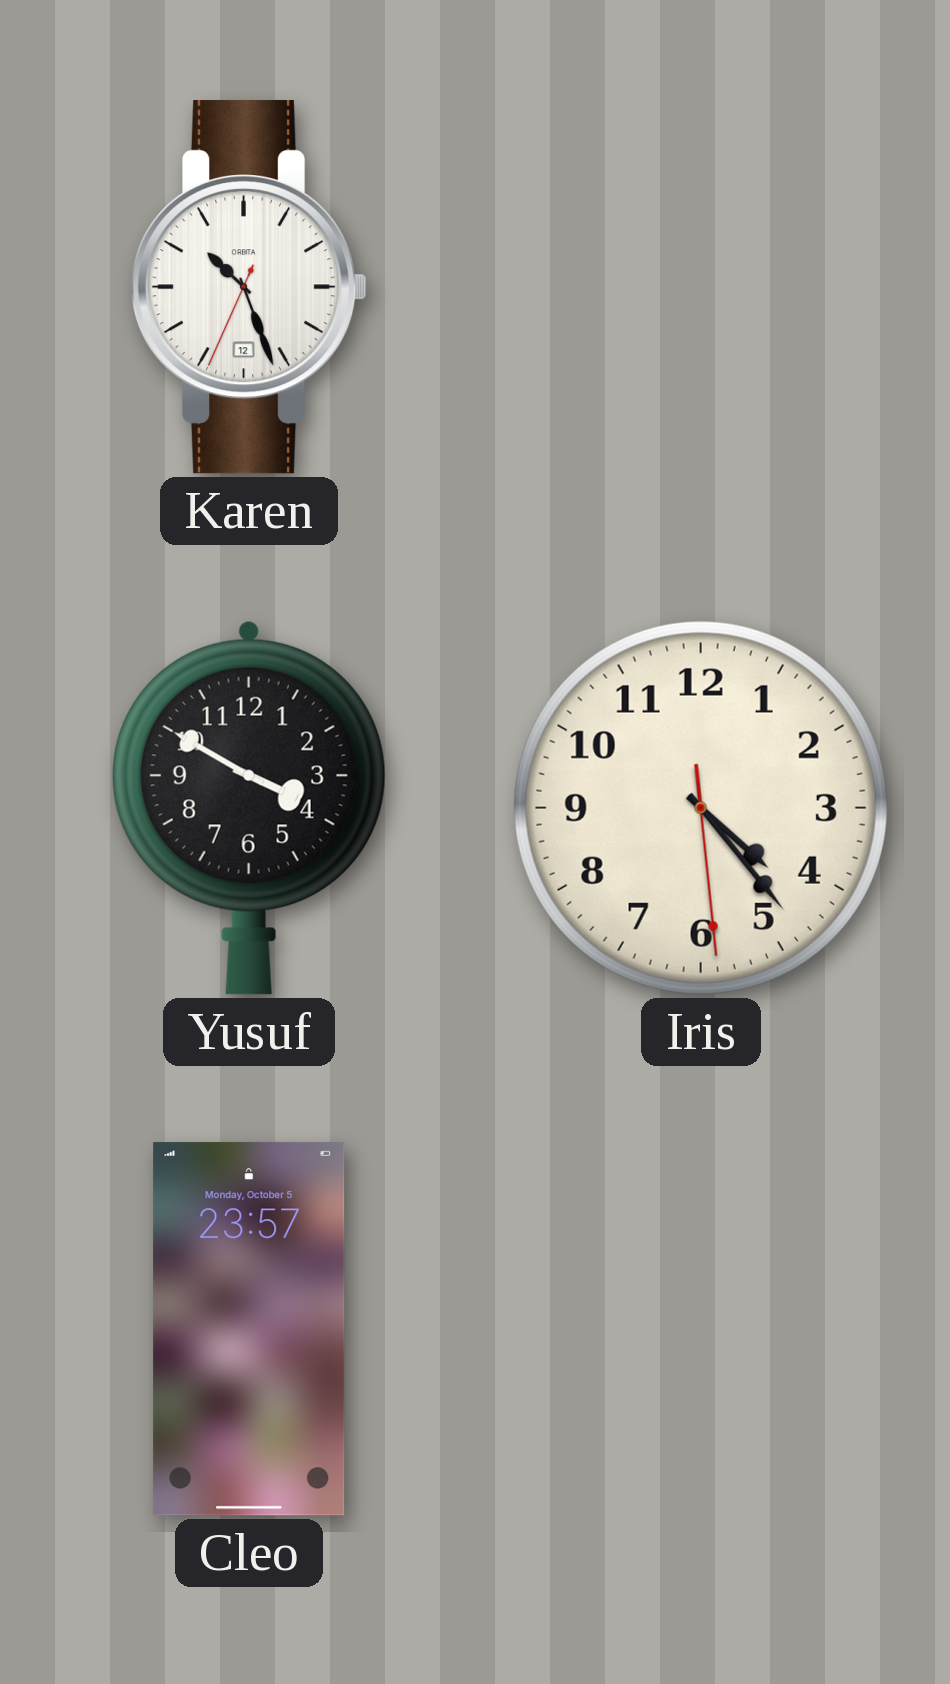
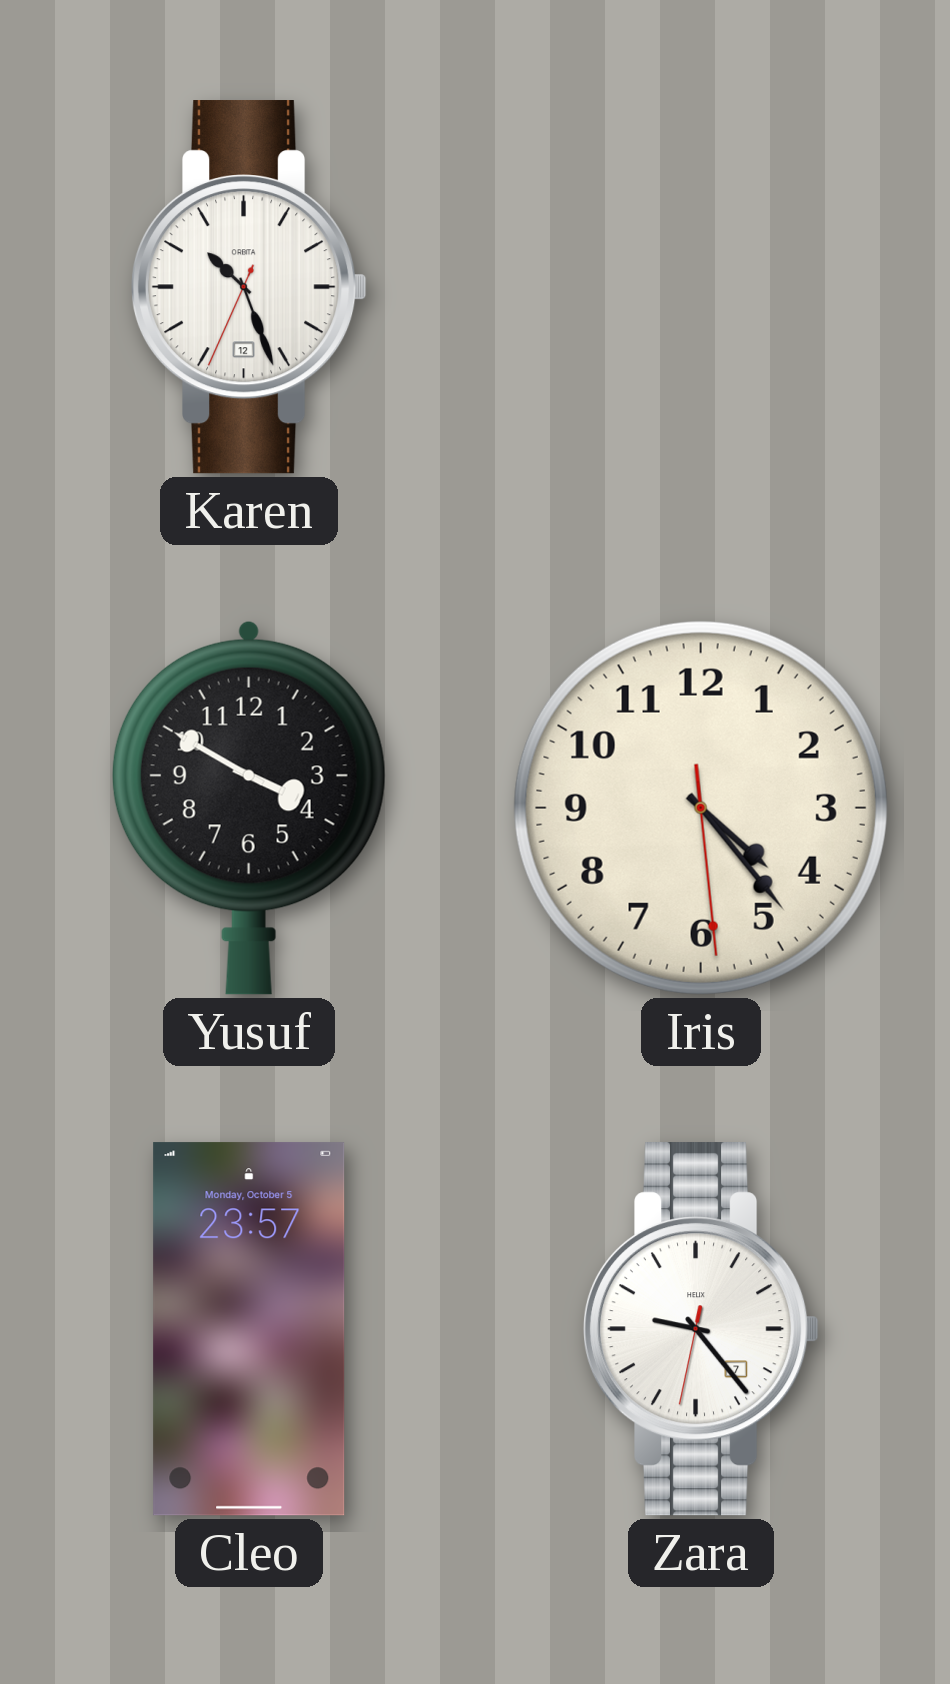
Zara: none -> 9:23
